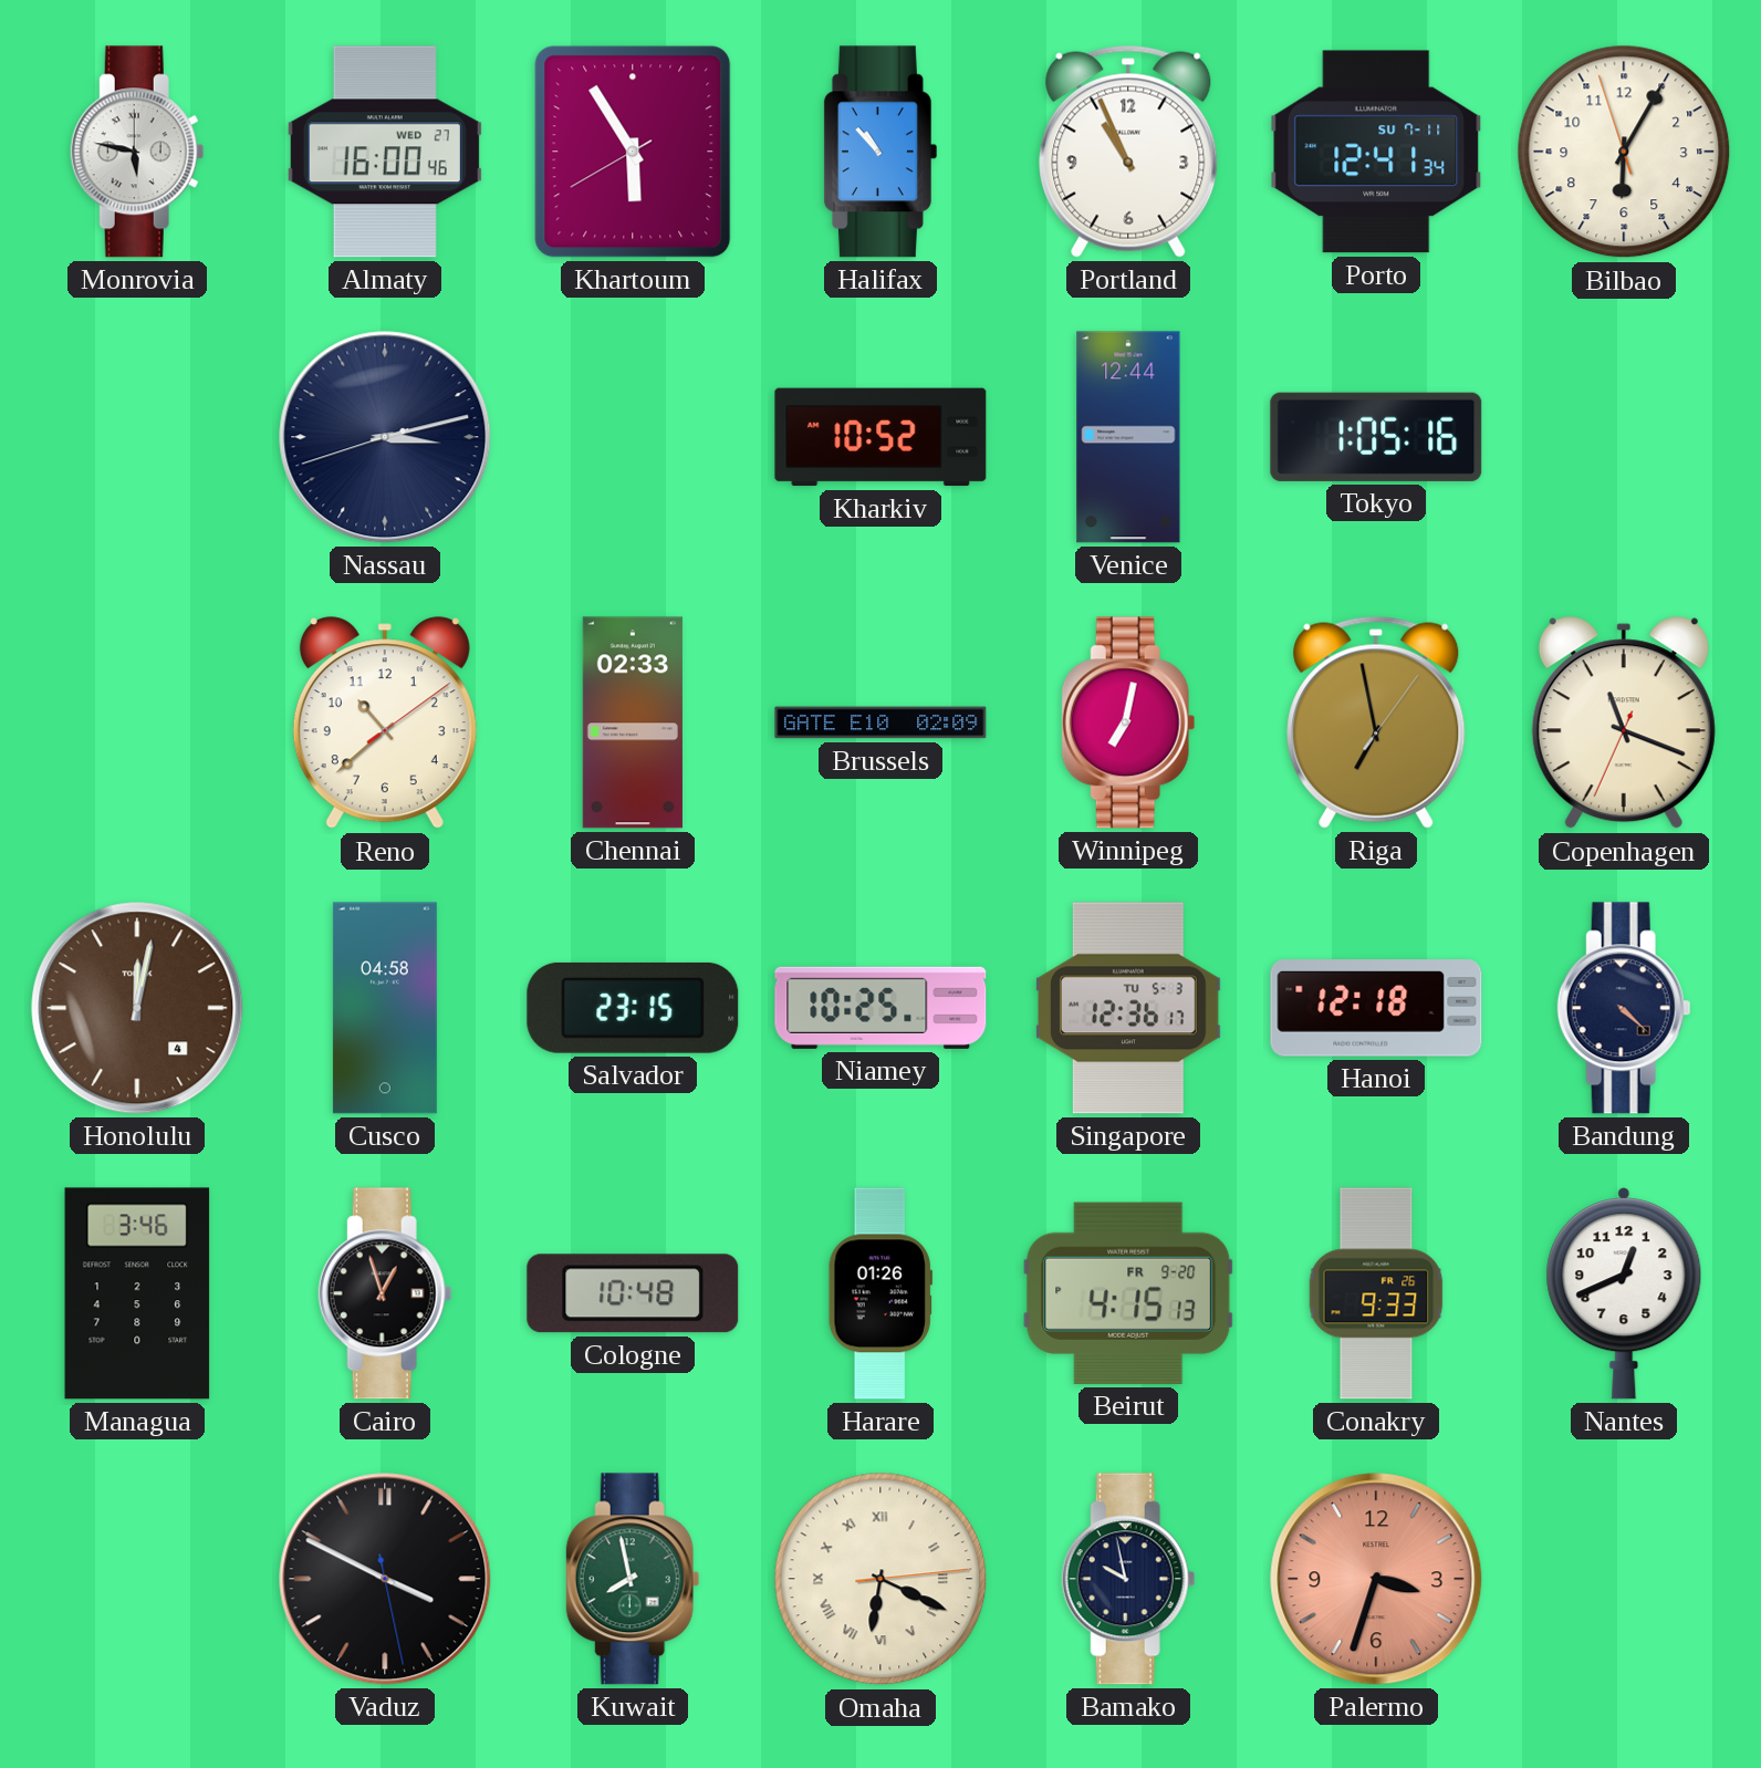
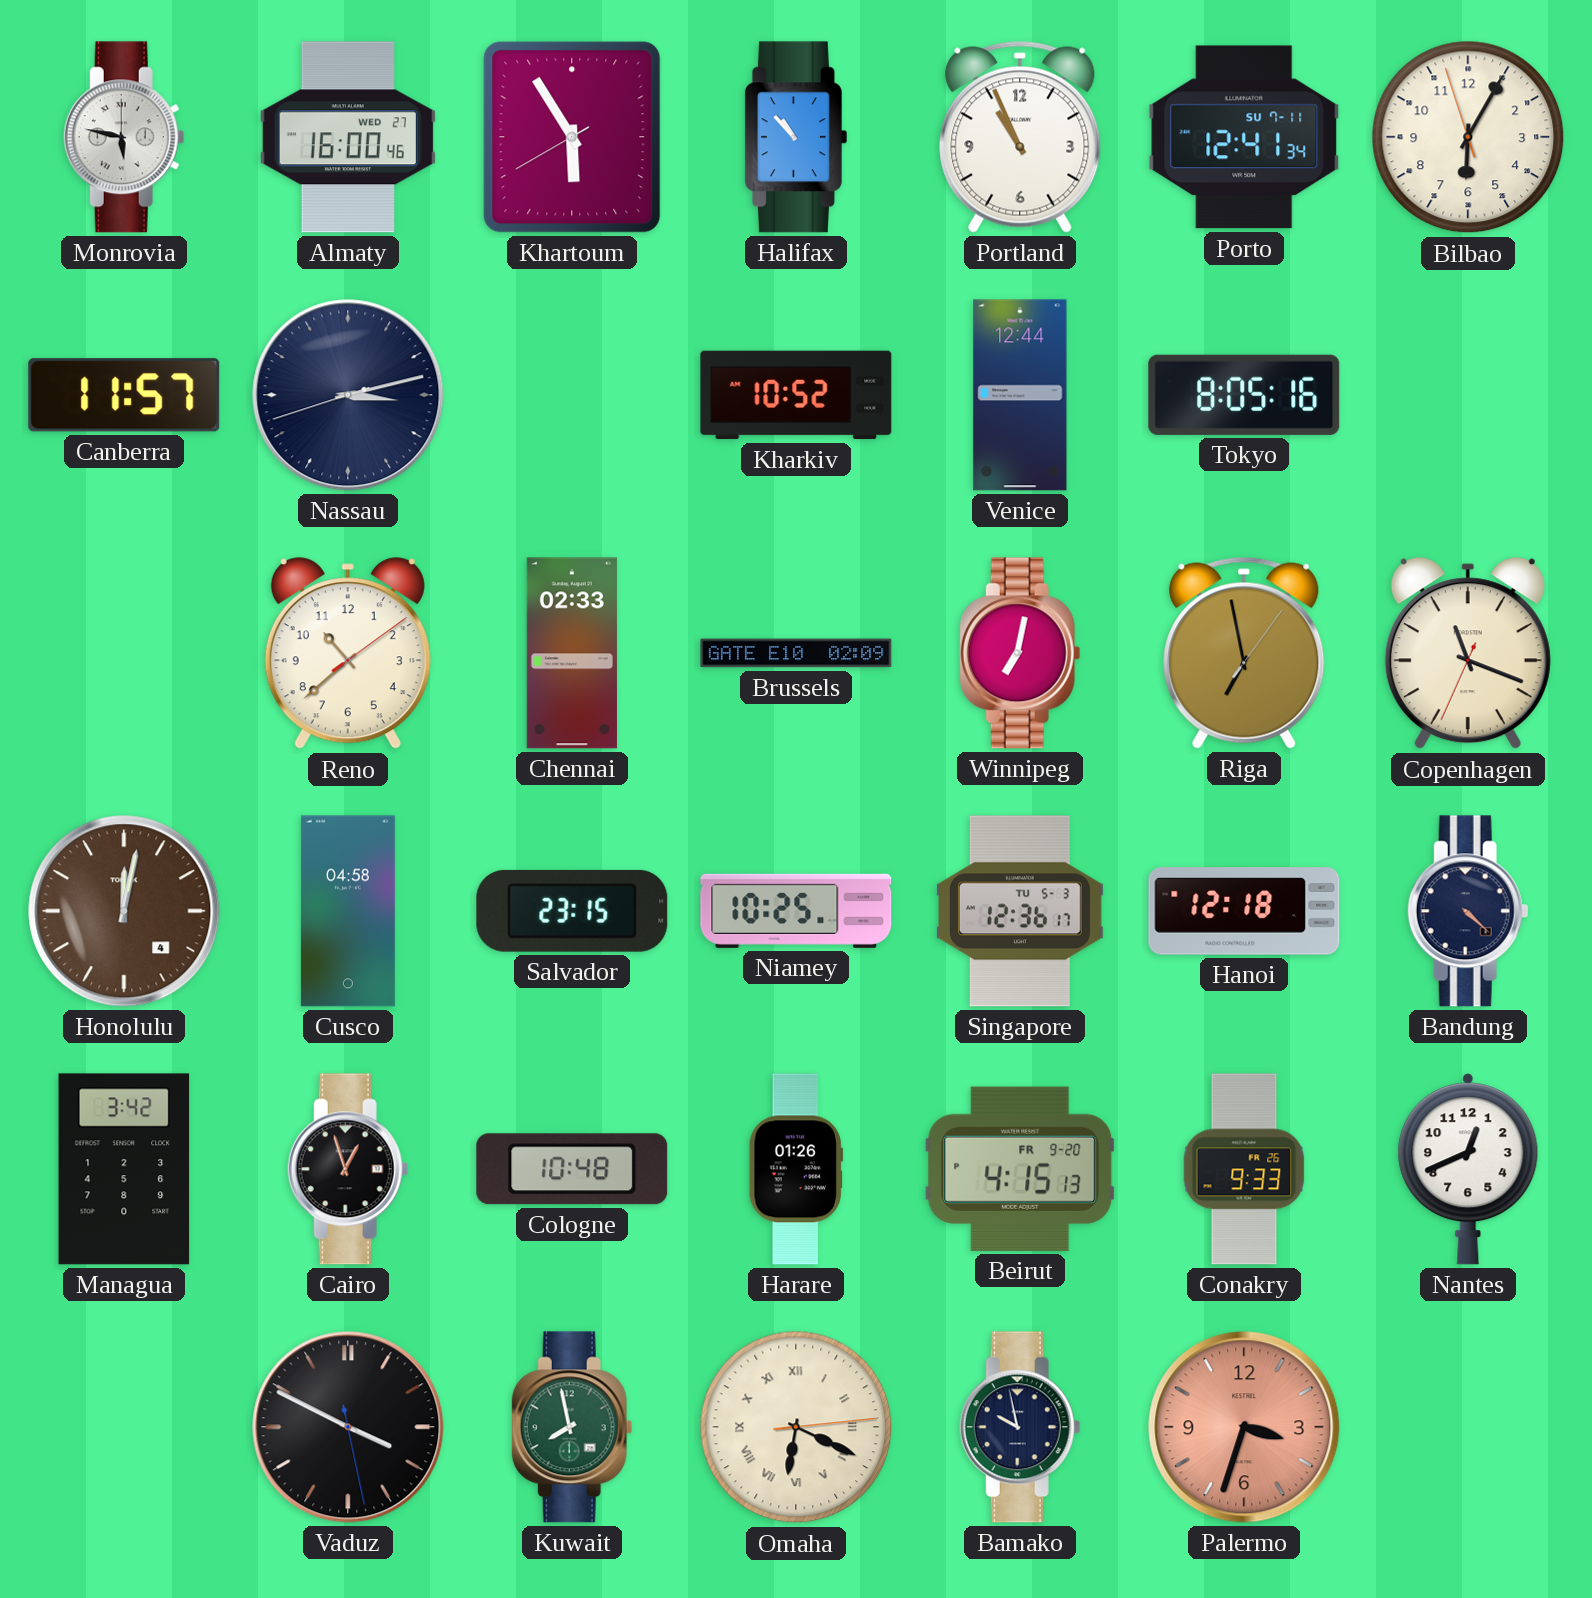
Canberra: none -> 11:57
Tokyo: 1:05 -> 8:05
Managua: 3:46 -> 3:42
